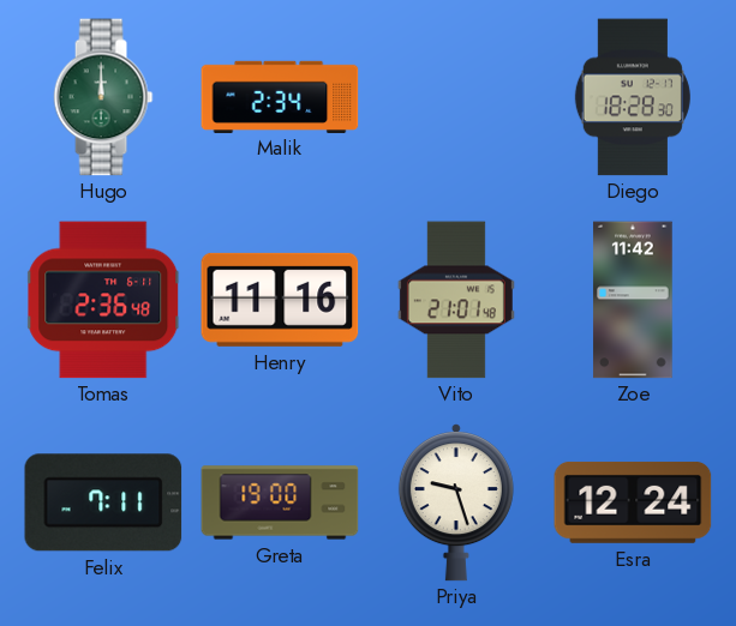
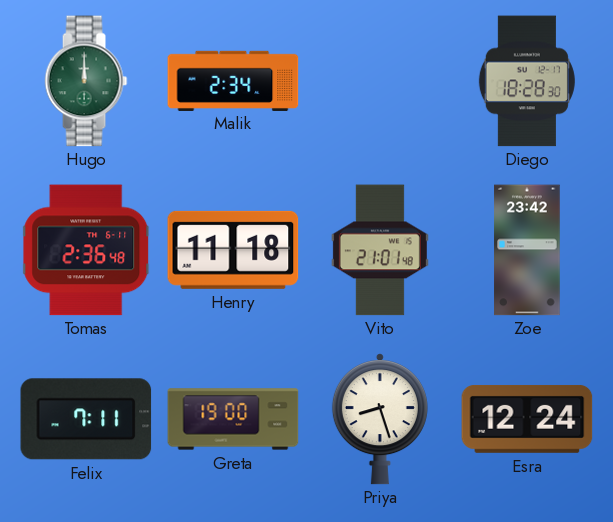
Henry: 11:16 -> 11:18
Zoe: 11:42 -> 23:42
Priya: 9:27 -> 8:27
